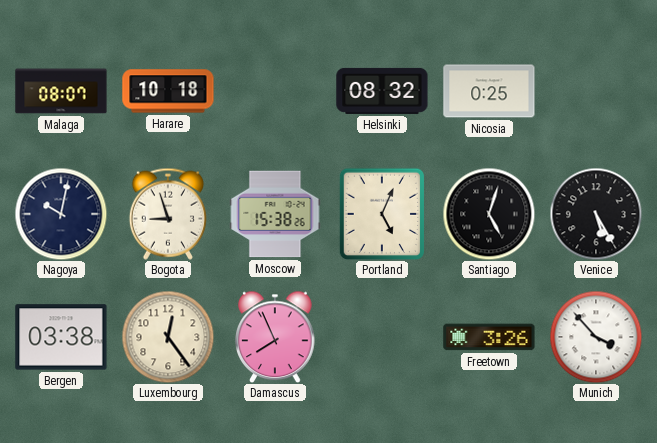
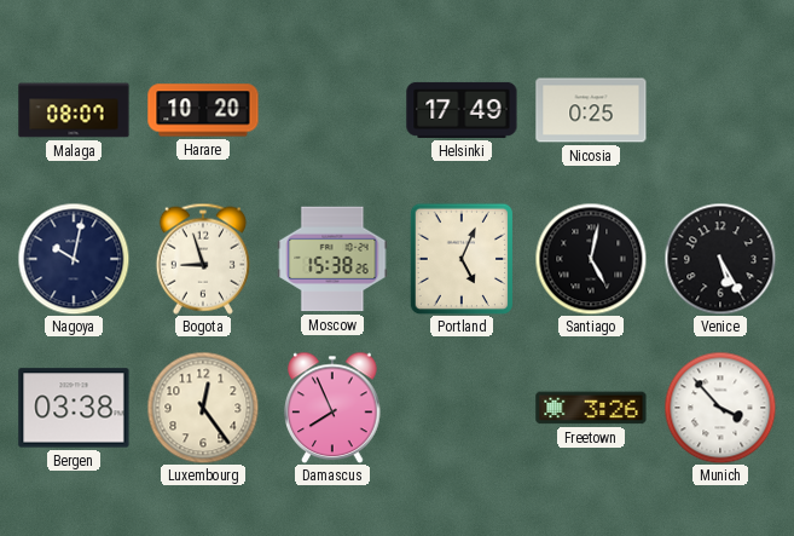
Harare: 10:18 -> 10:20
Helsinki: 08:32 -> 17:49
Santiago: 5:03 -> 5:02
